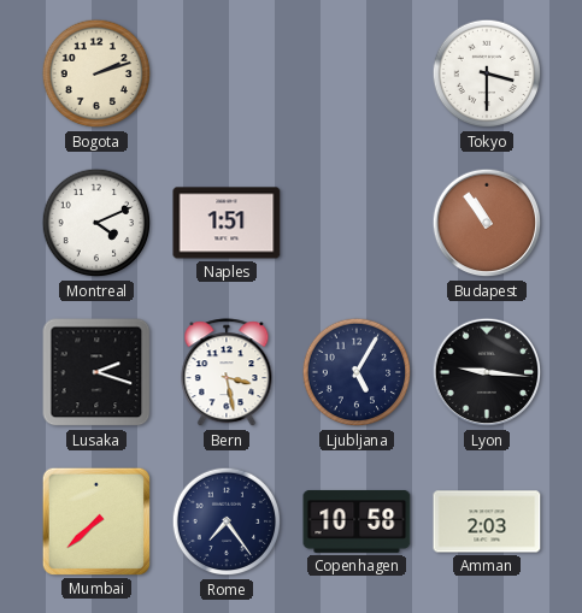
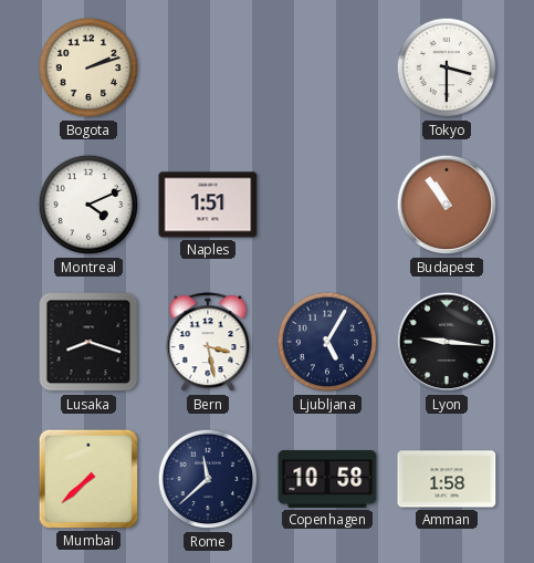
Lusaka: 2:18 -> 8:18
Rome: 7:24 -> 11:38
Amman: 2:03 -> 1:58
